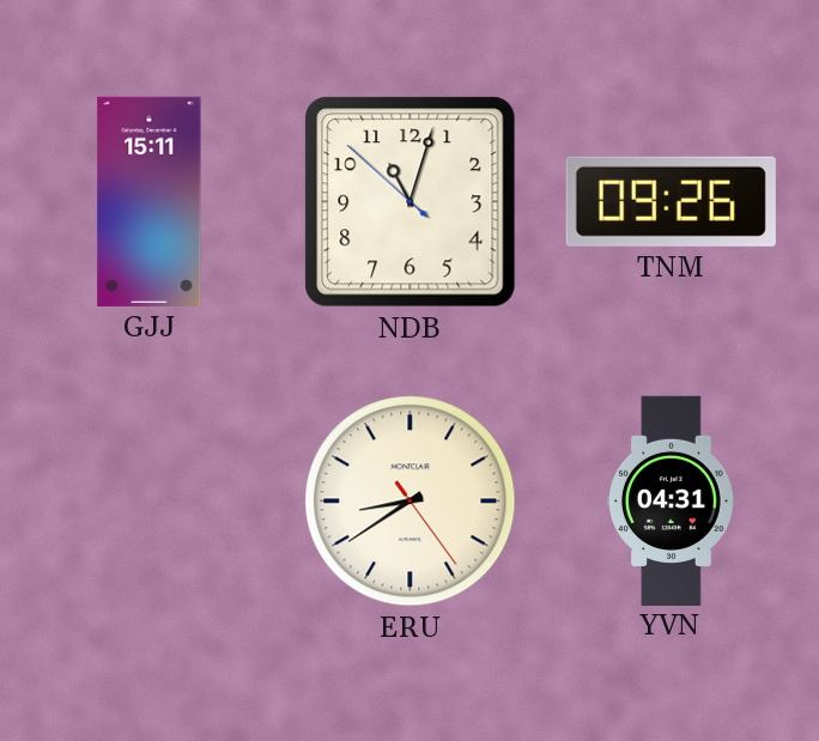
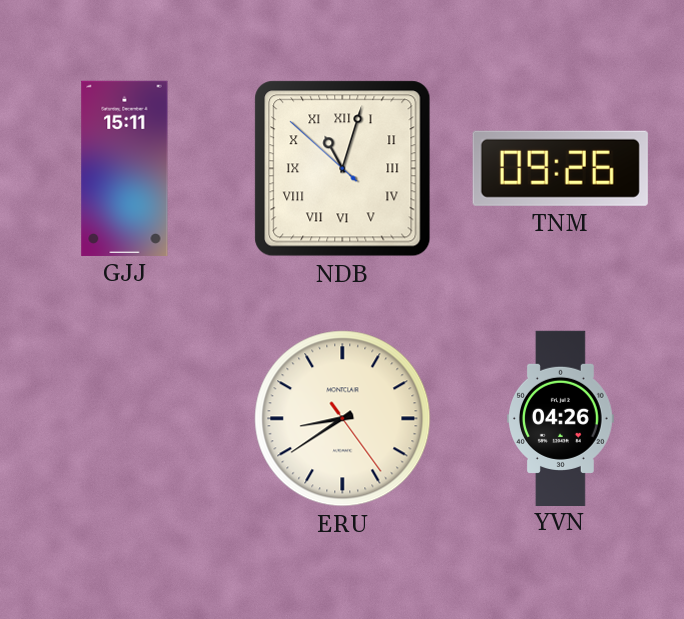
NDB numerals: Arabic -> Roman
YVN: 04:31 -> 04:26
